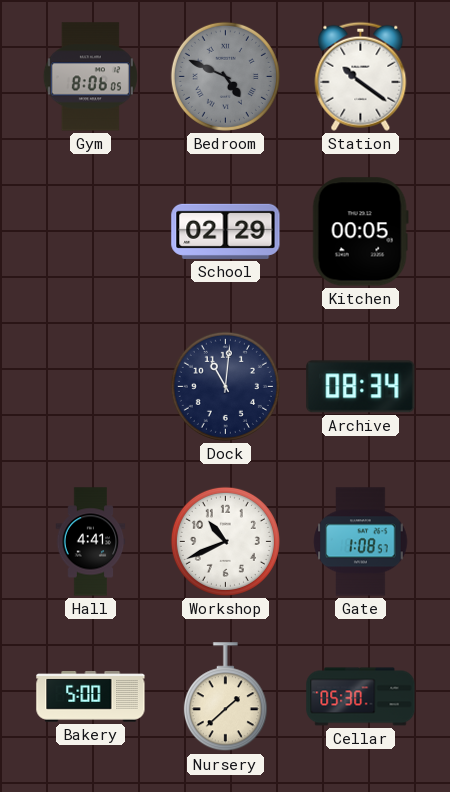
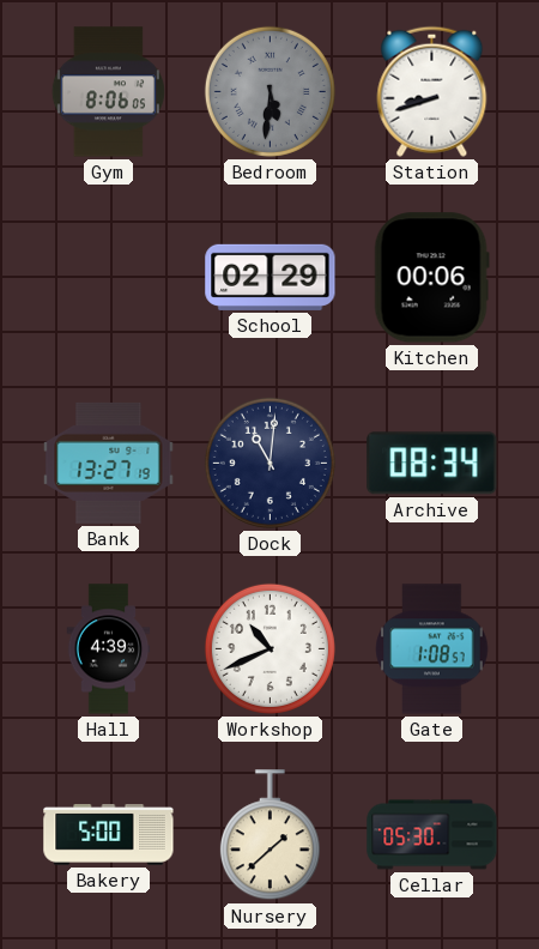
Bedroom: 4:49 -> 5:31
Station: 10:21 -> 8:42
Kitchen: 00:05 -> 00:06
Bank: none -> 13:27
Hall: 4:41 -> 4:39
